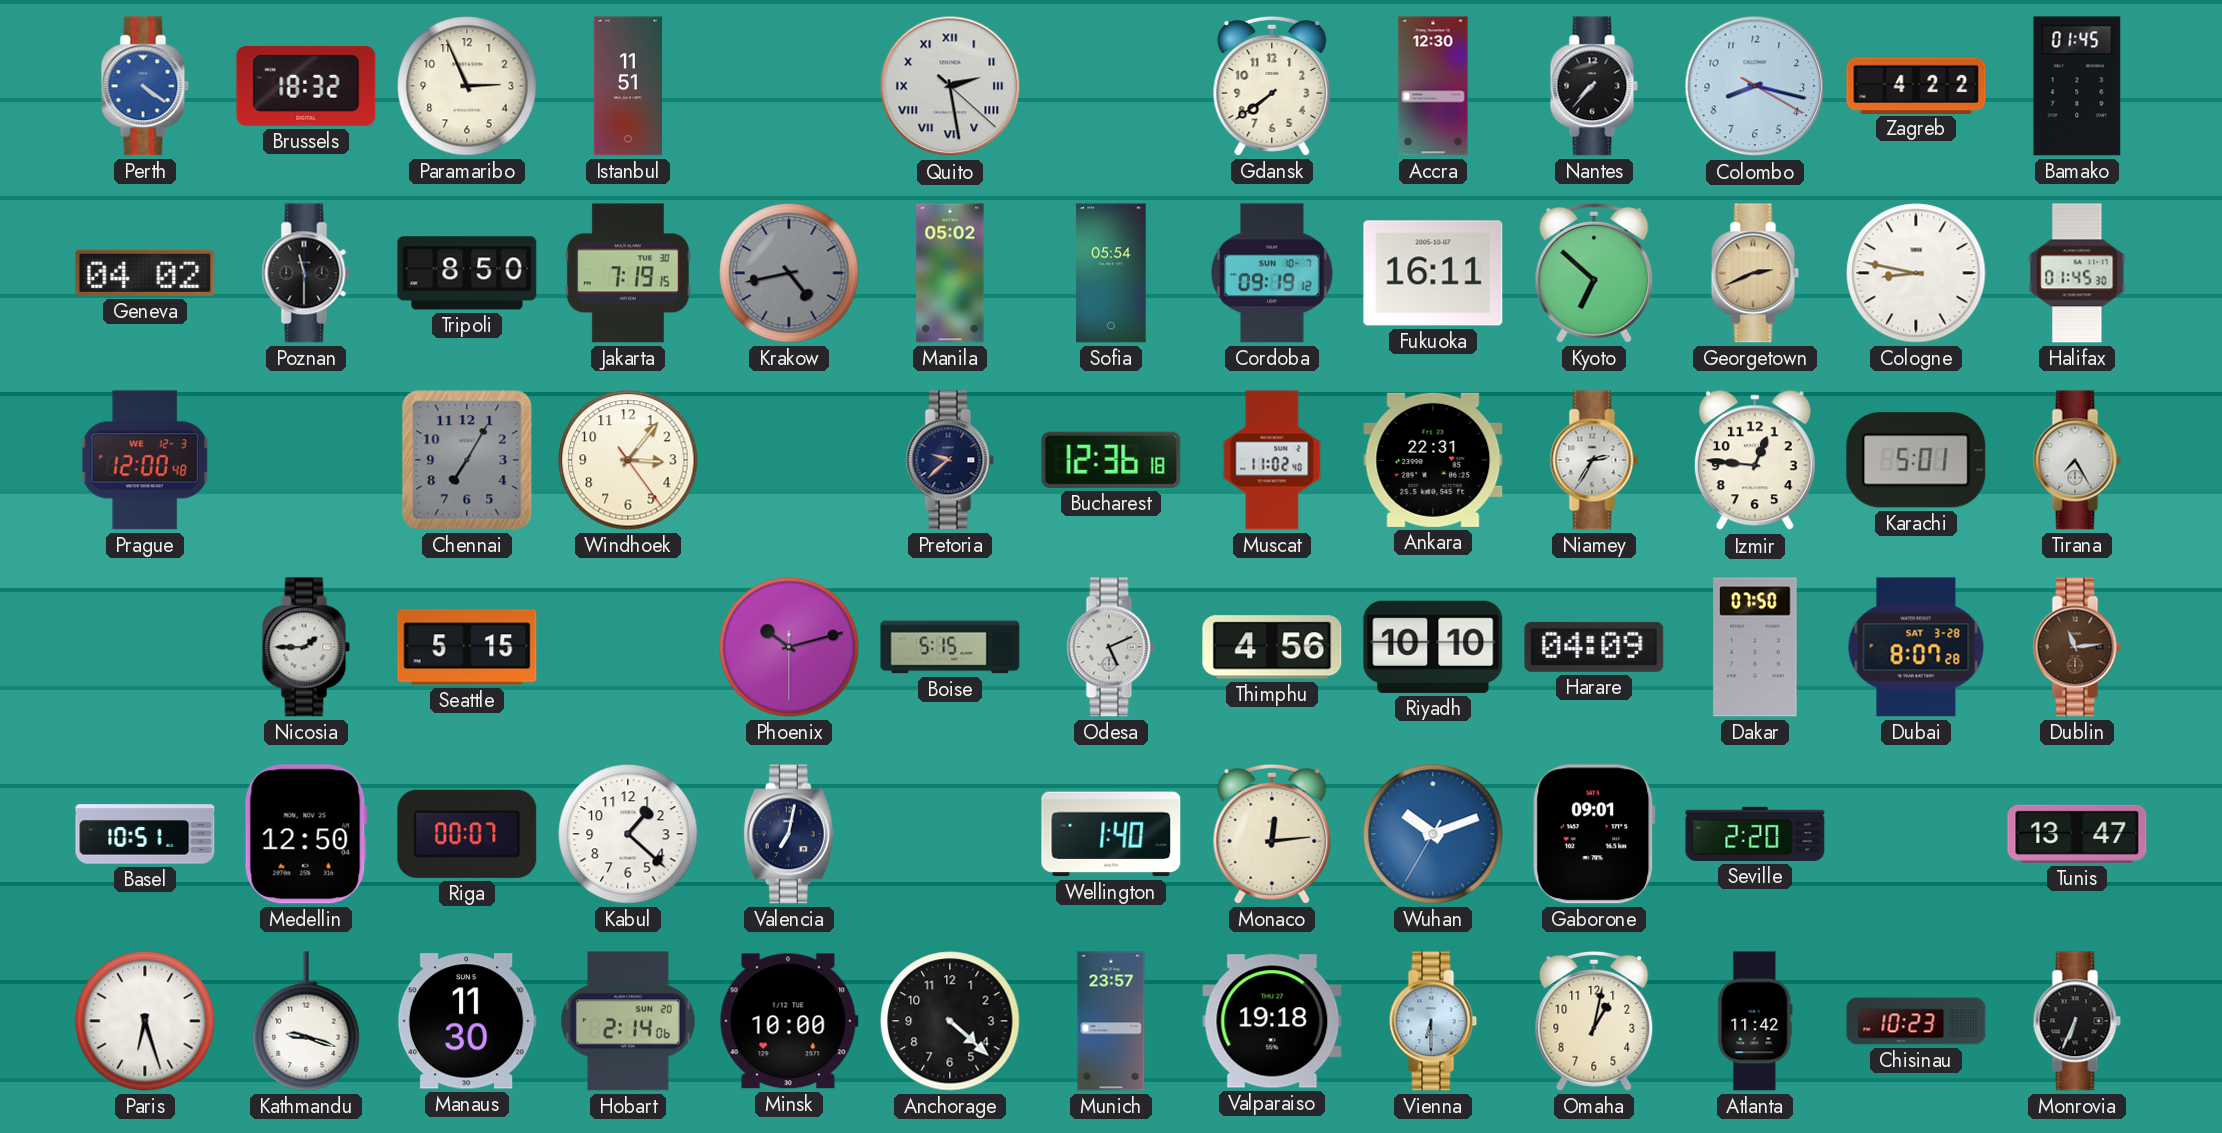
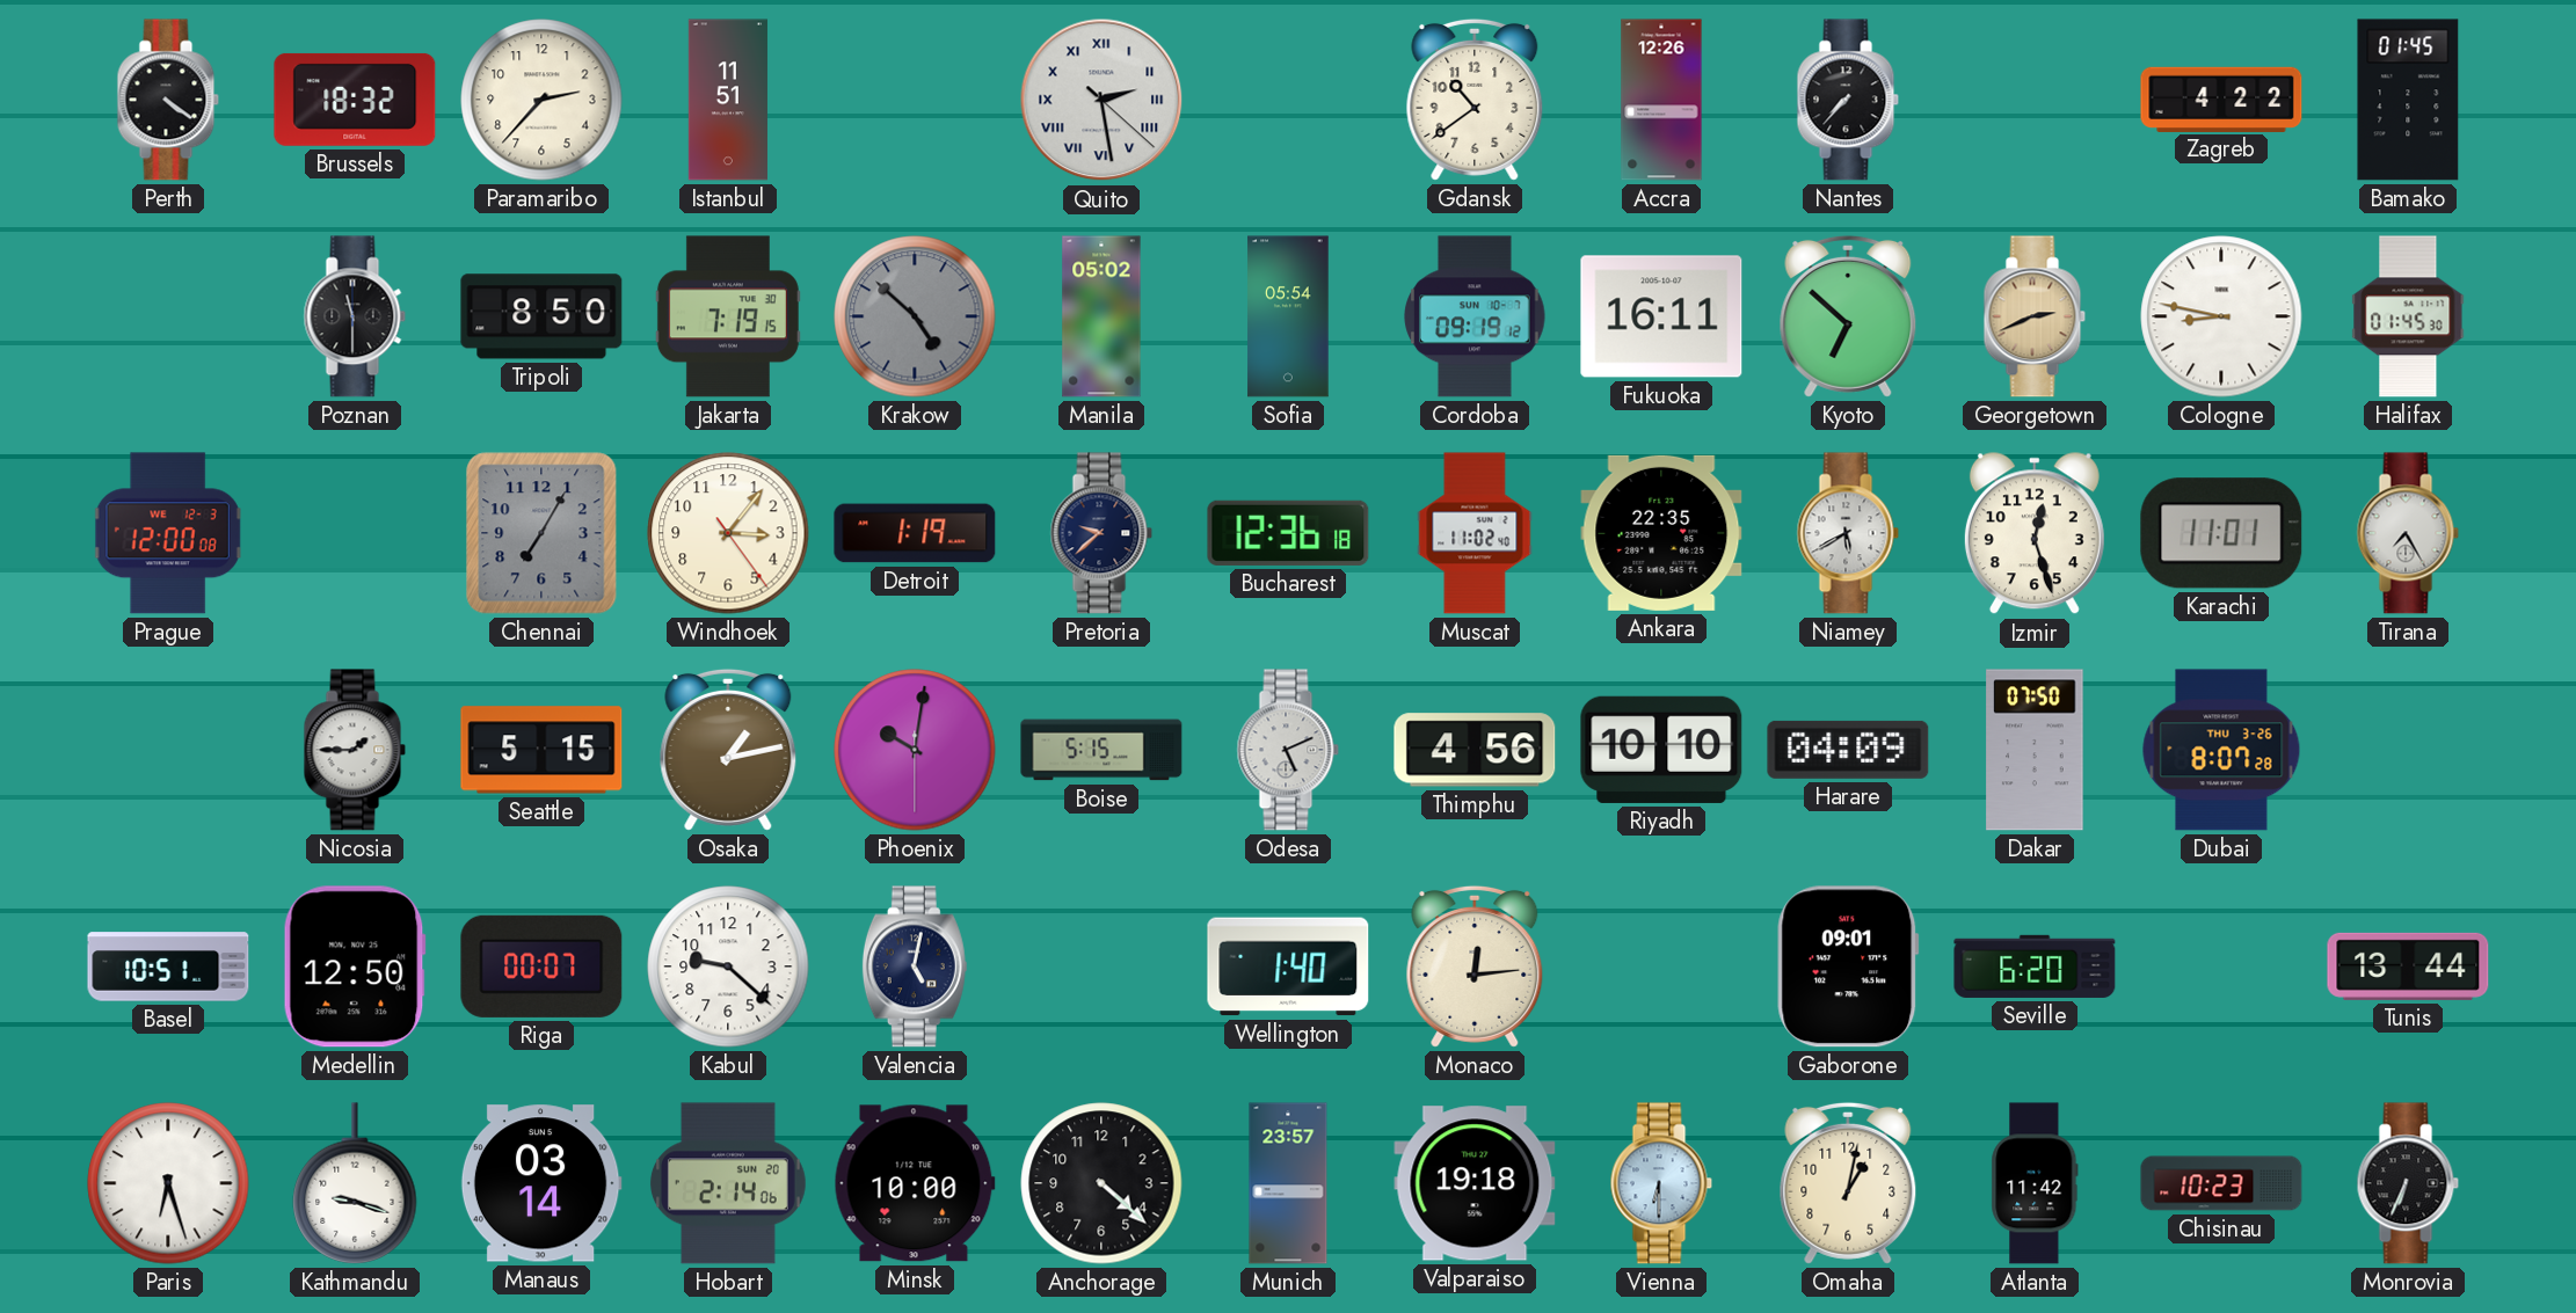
Perth dial: blue -> black
Paramaribo: 2:56 -> 2:37
Gdansk: 7:39 -> 10:39
Accra: 12:30 -> 12:26
Colombo: 8:17 -> none
Geneva: 04:02 -> none
Krakow: 4:43 -> 4:52
Prague: 12:00:48 -> 12:00:08
Detroit: none -> 1:19
Ankara: 22:31 -> 22:35
Niamey: 2:35 -> 5:40
Izmir: 12:46 -> 12:27
Karachi: 5:01 -> 11:01
Osaka: none -> 1:13
Phoenix: 10:12 -> 10:01
Dubai date: SAT 3-28 -> THU 3-26
Dublin: 11:14 -> none
Kabul: 1:22 -> 9:22
Valencia: 7:02 -> 5:02
Wuhan: 10:11 -> none
Seville: 2:20 -> 6:20
Tunis: 13:47 -> 13:44
Manaus: 11:30 -> 03:14
